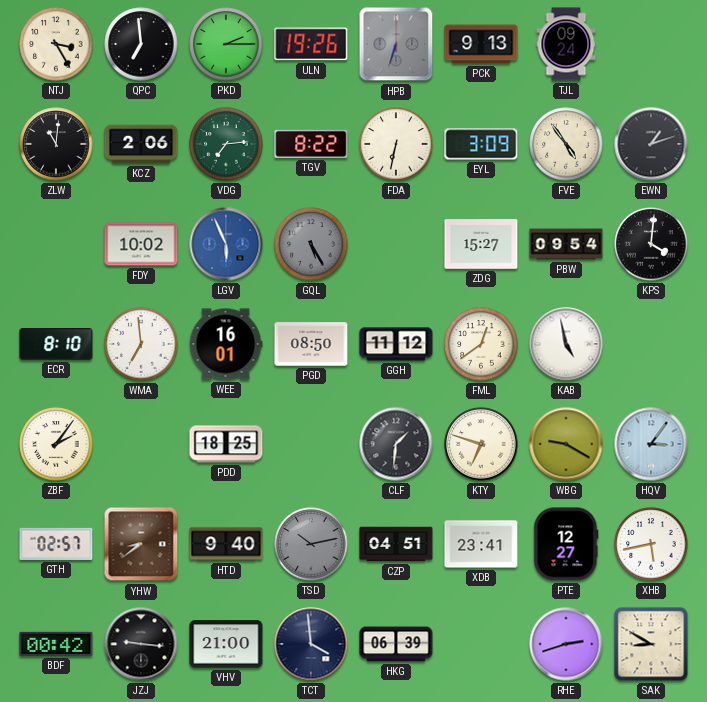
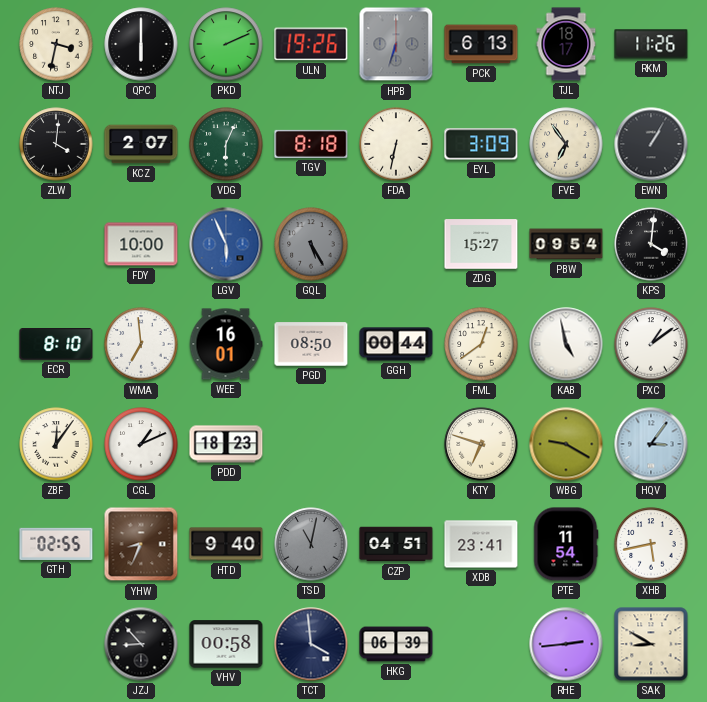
NTJ: 3:25 -> 3:32
QPC: 6:59 -> 6:00
PKD: 2:15 -> 2:11
PCK: 9:13 -> 6:13
TJL: 09:24 -> 18:17
RKM: none -> 11:26
ZLW: 11:01 -> 4:01
KCZ: 2:06 -> 2:07
VDG: 7:14 -> 6:04
TGV: 8:22 -> 8:18
FVE: 4:54 -> 6:54
EWN: 1:12 -> 1:05
FDY: 10:02 -> 10:00
GGH: 11:12 -> 00:44
PXC: none -> 1:09
ZBF: 2:06 -> 12:06
CGL: none -> 1:11
PDD: 18:25 -> 18:23
CLF: 1:31 -> none
GTH: 02:57 -> 02:55
YHW: 8:39 -> 8:34
TSD: 10:13 -> 11:02
PTE: 12:27 -> 11:54
BDF: 00:42 -> none
JZJ: 9:16 -> 8:53
VHV: 21:00 -> 00:58
RHE: 2:42 -> 2:44
